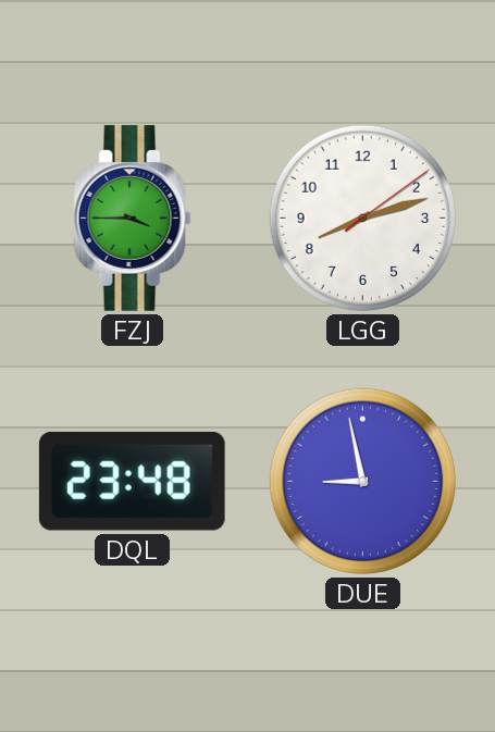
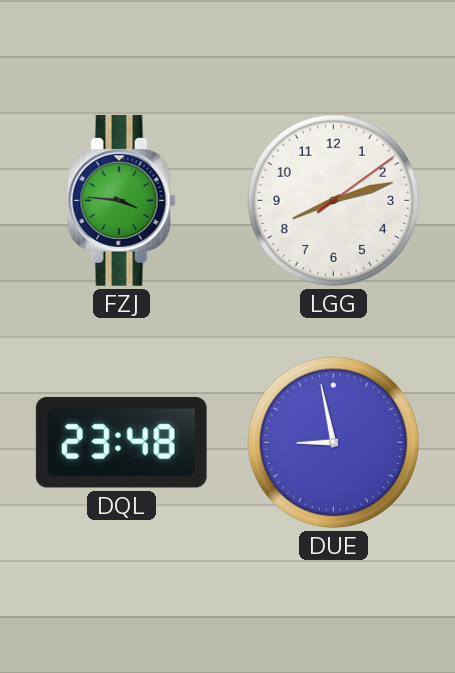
FZJ: 3:45 -> 3:46
